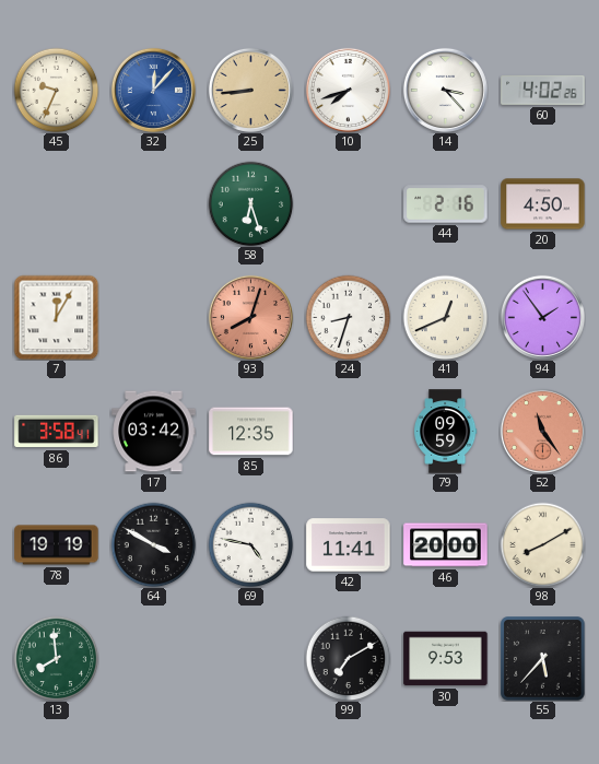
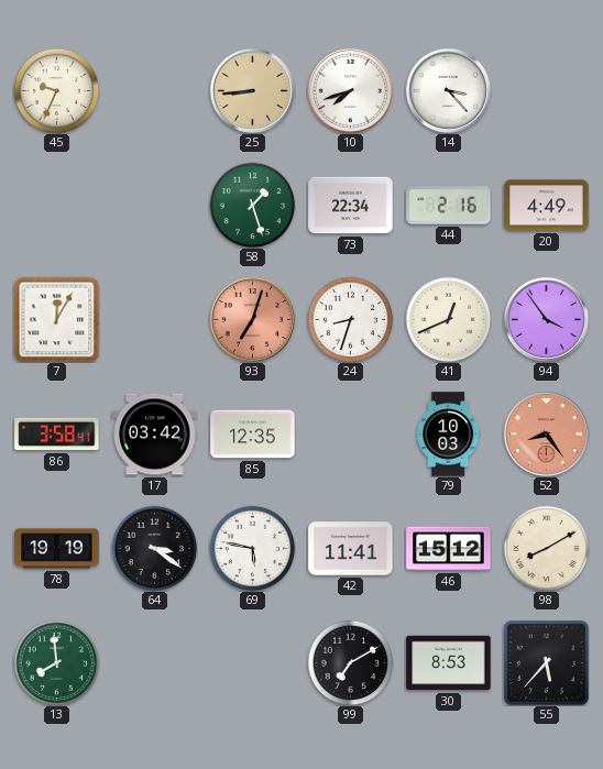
32: 12:07 -> none
60: 4:02 -> none
58: 6:27 -> 1:27
73: none -> 22:34
20: 4:50 -> 4:49
93: 8:03 -> 7:03
94: 1:54 -> 3:54
79: 09:59 -> 10:03
52: 11:24 -> 8:24
64: 3:50 -> 3:21
69: 4:47 -> 5:47
46: 20:00 -> 15:12
30: 9:53 -> 8:53
